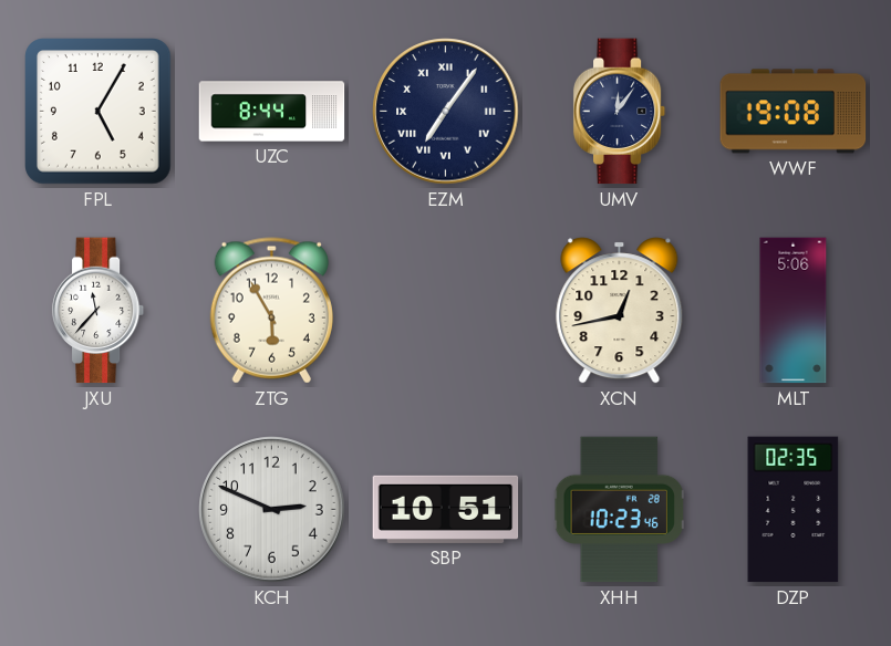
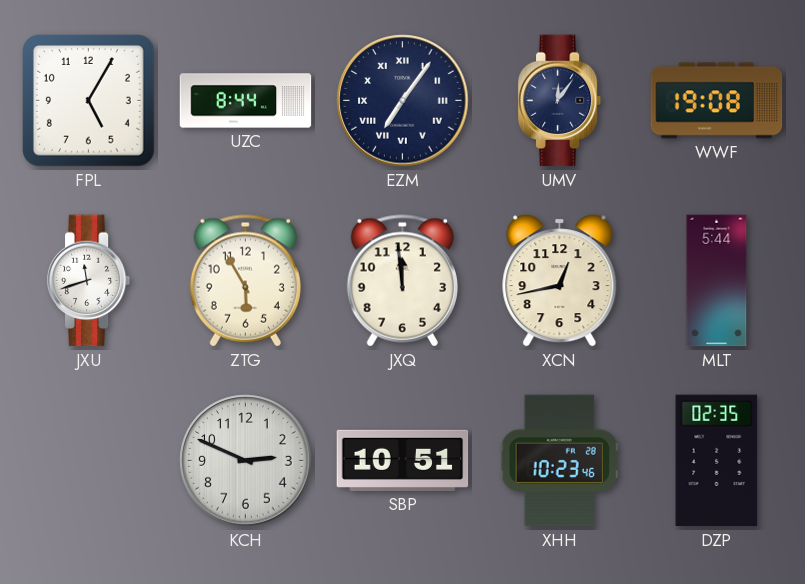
JXU: 11:37 -> 11:42
JXQ: none -> 11:59
MLT: 5:06 -> 5:44
